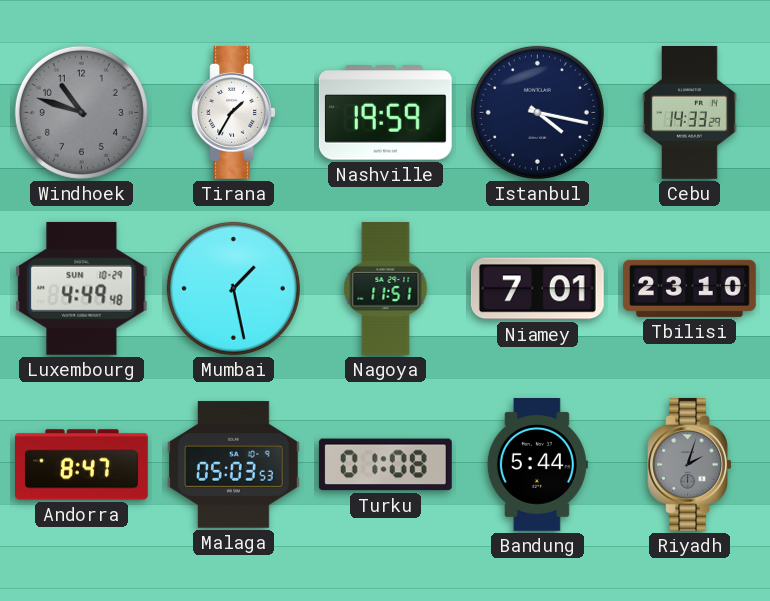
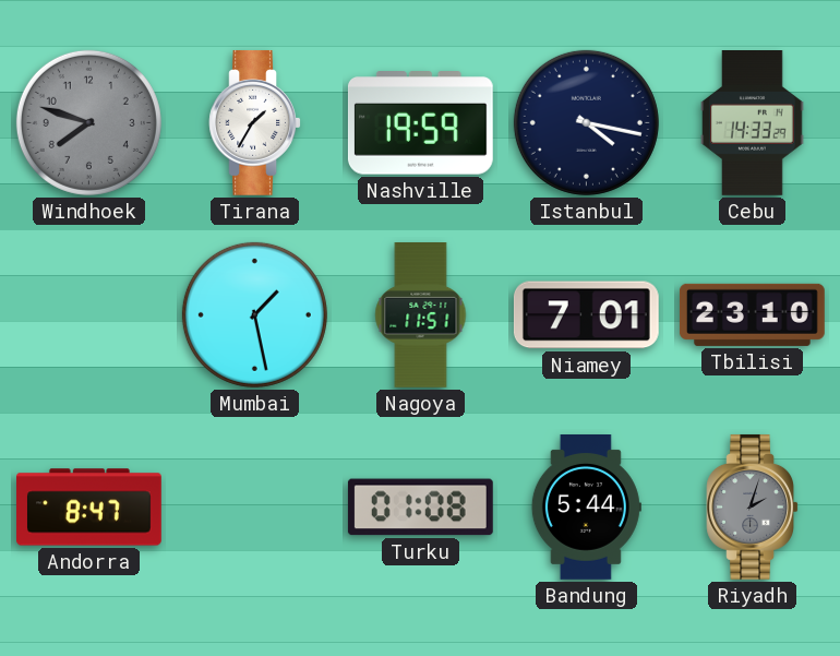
Windhoek: 10:48 -> 7:48
Luxembourg: 4:49 -> none
Malaga: 05:03 -> none
